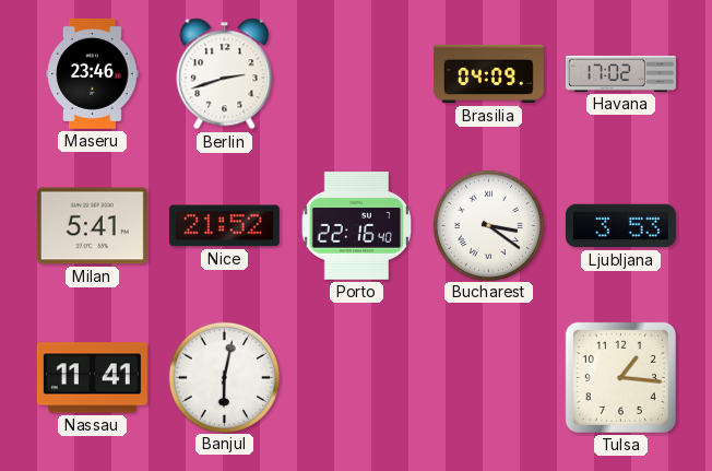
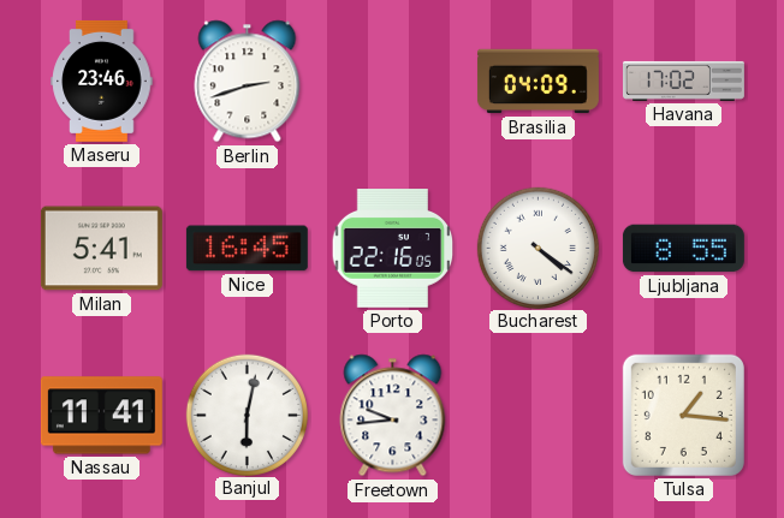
Nice: 21:52 -> 16:45
Porto: 22:16:40 -> 22:16:05
Bucharest: 3:21 -> 4:21
Ljubljana: 3:53 -> 8:55
Freetown: none -> 9:44
